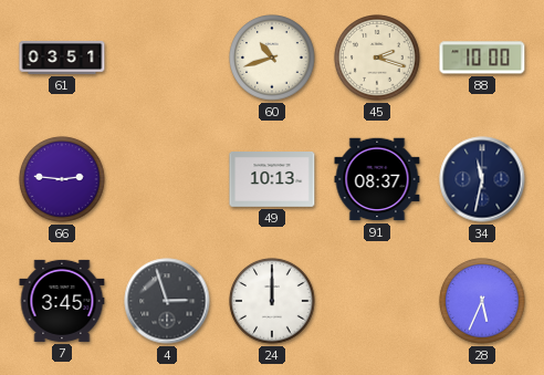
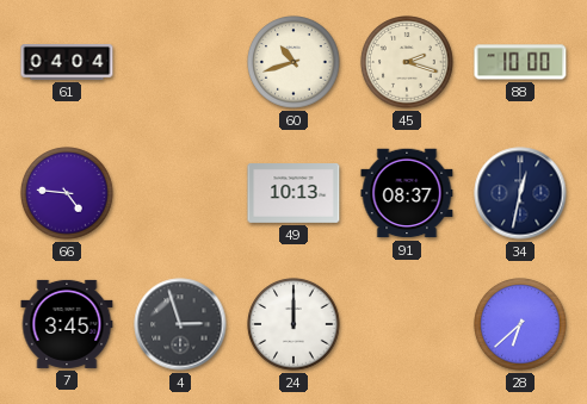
61: 03:51 -> 04:04
66: 2:46 -> 4:46
34: 11:32 -> 12:32
28: 5:34 -> 6:38
